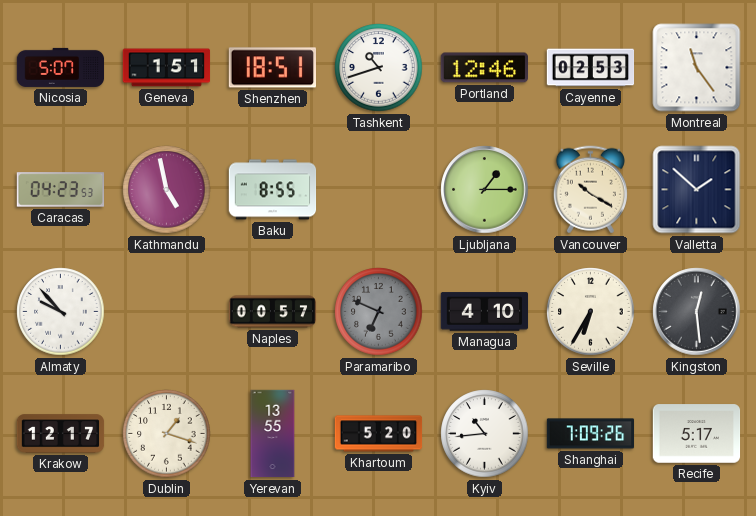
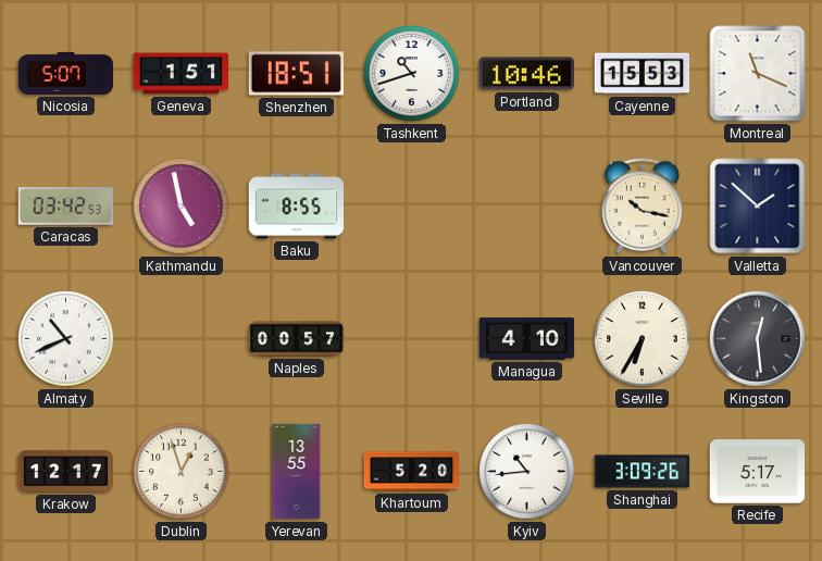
Portland: 12:46 -> 10:46
Cayenne: 02:53 -> 15:53
Montreal: 11:24 -> 11:19
Caracas: 04:23 -> 03:42
Ljubljana: 1:15 -> none
Vancouver: 10:20 -> 10:17
Almaty: 9:53 -> 10:41
Paramaribo: 6:49 -> none
Dublin: 1:18 -> 12:57
Shanghai: 7:09 -> 3:09
